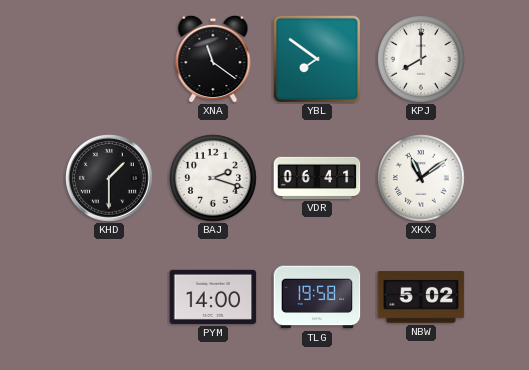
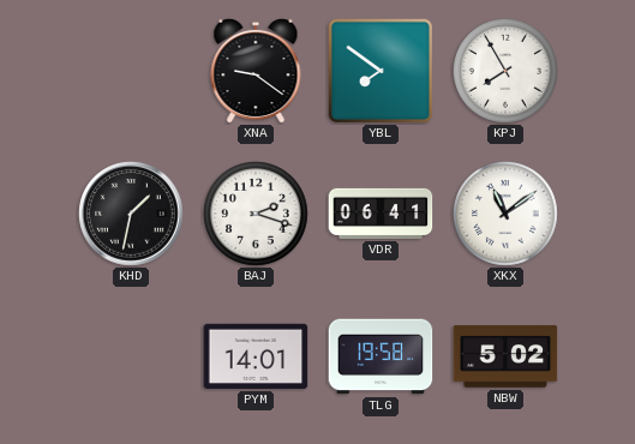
XNA: 11:21 -> 9:21
KPJ: 8:00 -> 7:55
KHD: 1:30 -> 1:32
PYM: 14:00 -> 14:01
